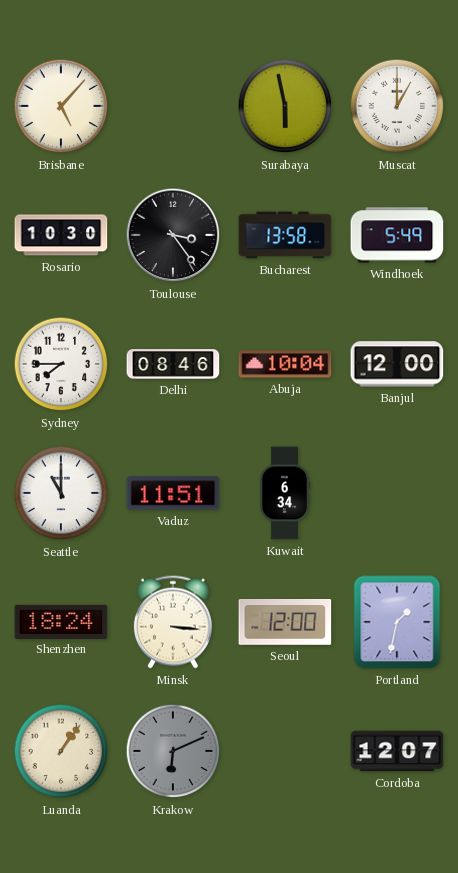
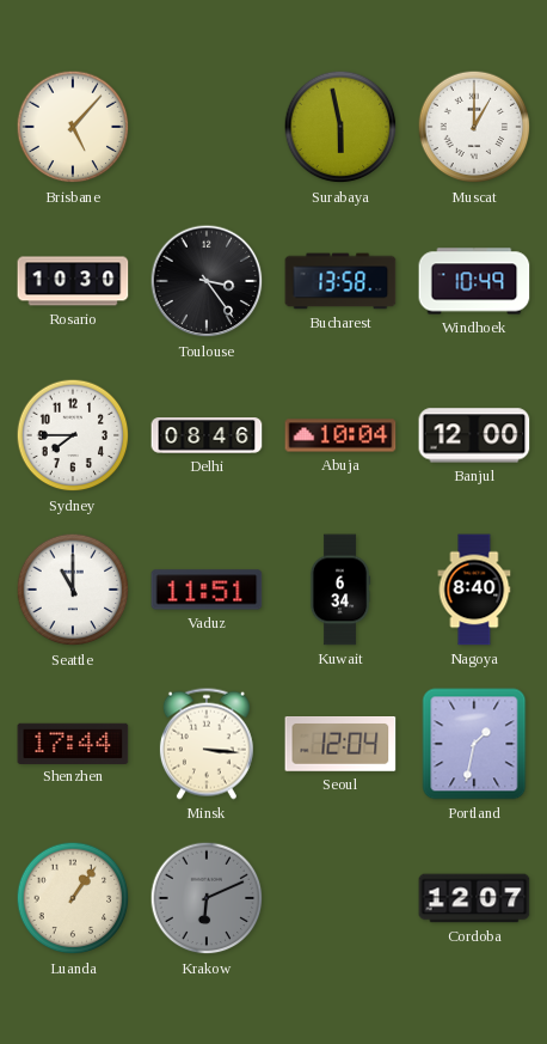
Windhoek: 5:49 -> 10:49
Nagoya: none -> 8:40
Shenzhen: 18:24 -> 17:44
Seoul: 12:00 -> 12:04
